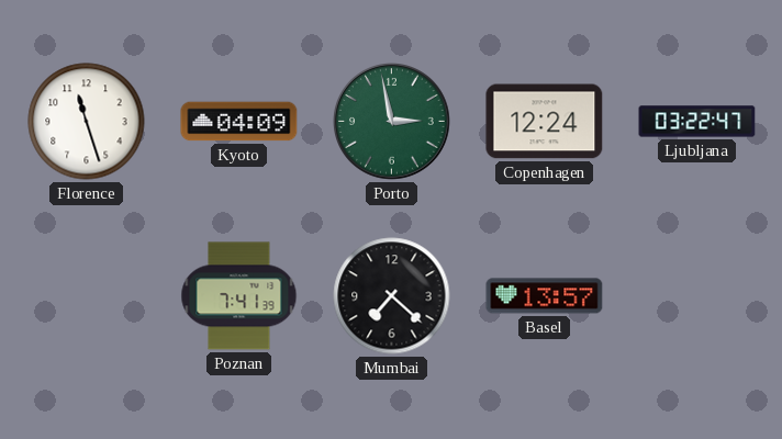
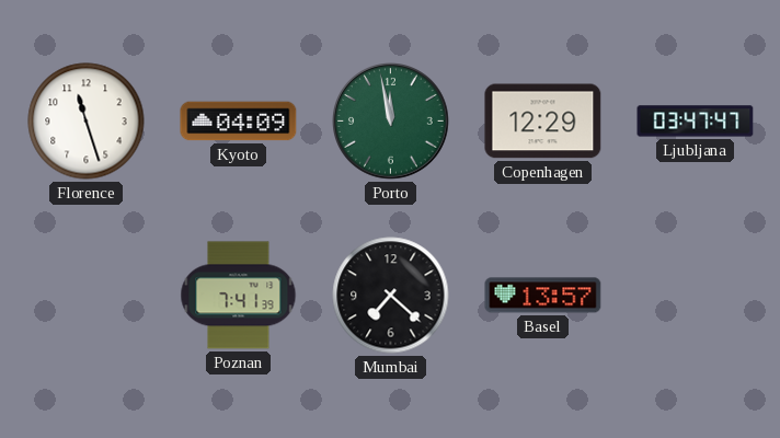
Porto: 2:58 -> 11:58
Copenhagen: 12:24 -> 12:29
Ljubljana: 03:22 -> 03:47
